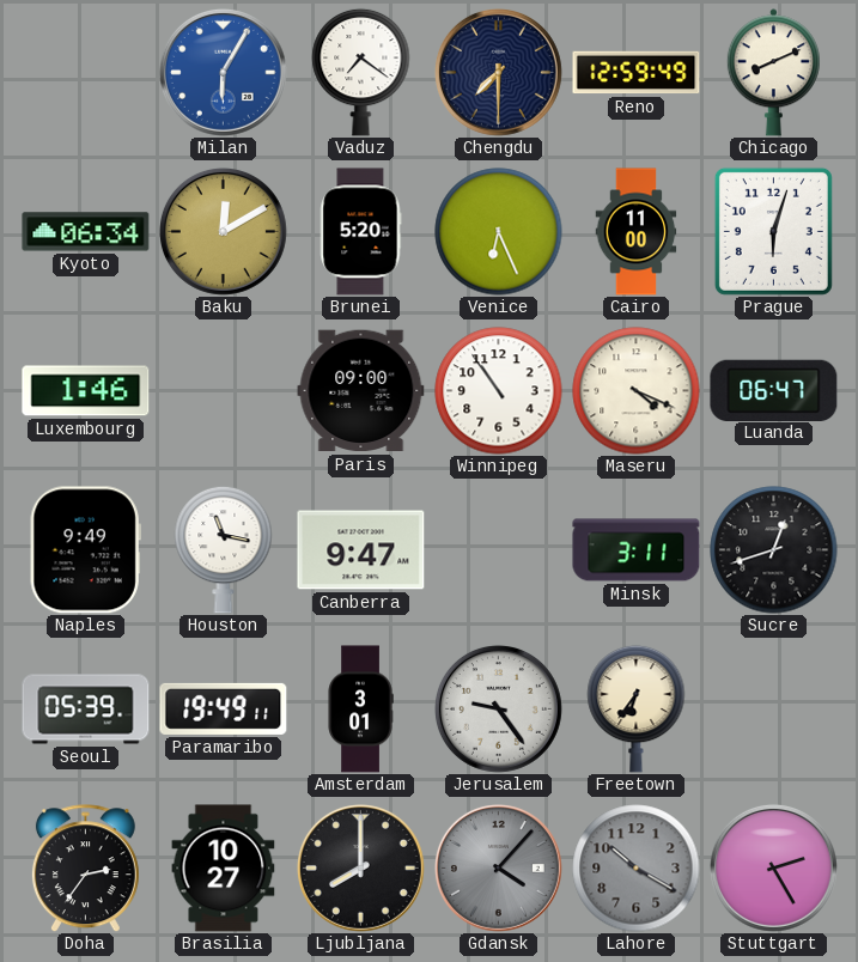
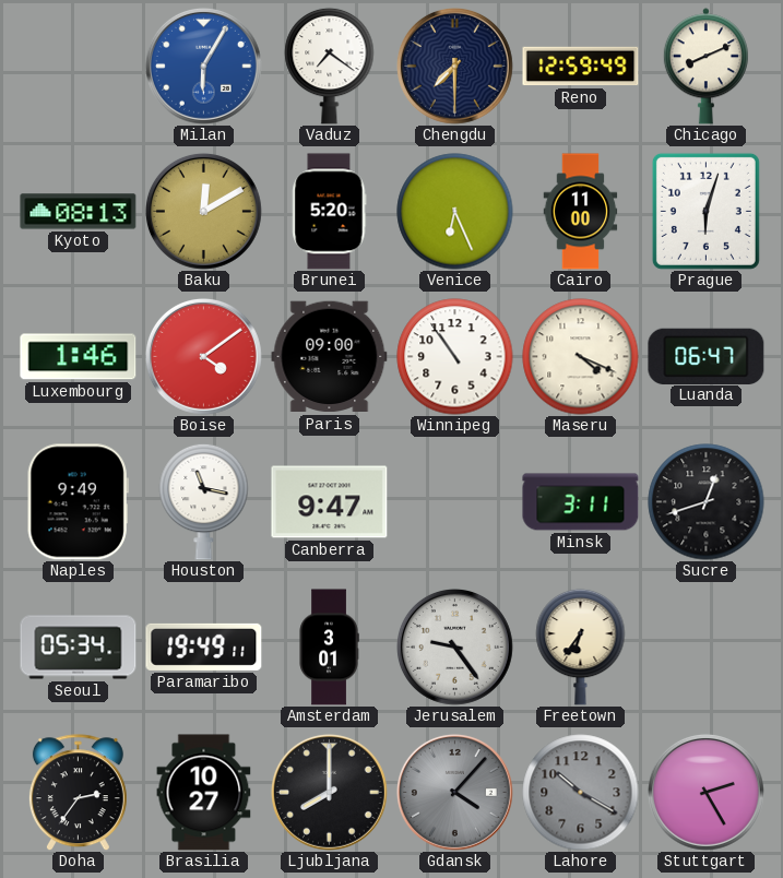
Kyoto: 06:34 -> 08:13
Boise: none -> 4:09
Seoul: 05:39 -> 05:34
